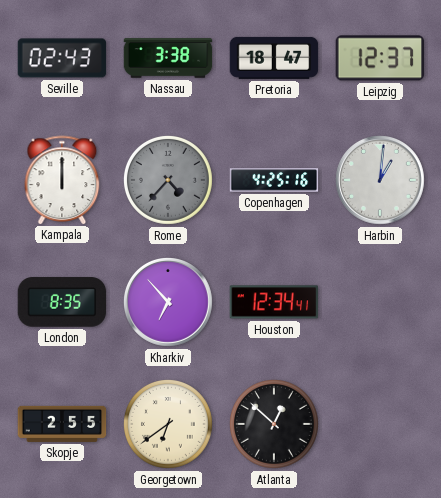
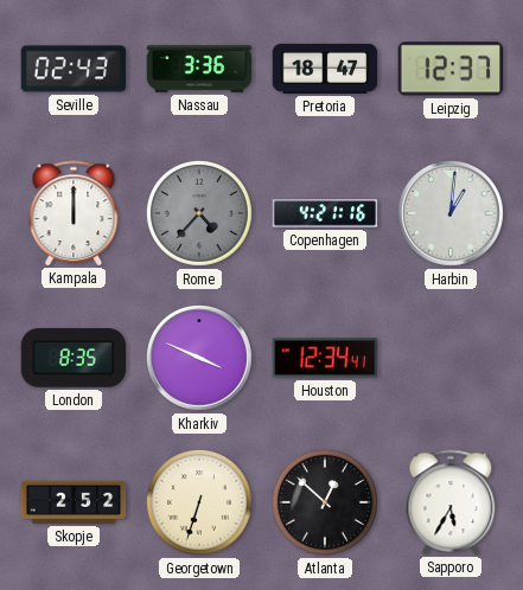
Nassau: 3:38 -> 3:36
Copenhagen: 4:25 -> 4:21
Kharkiv: 6:53 -> 3:49
Skopje: 2:55 -> 2:52
Georgetown: 6:39 -> 6:33
Sapporo: none -> 5:35
